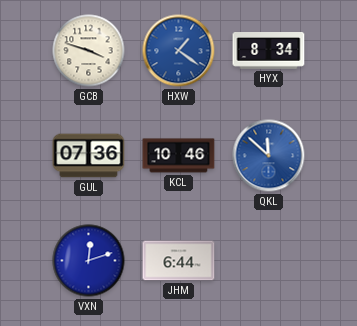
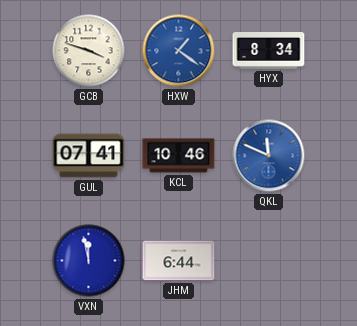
GUL: 07:36 -> 07:41
QKL: 11:52 -> 11:49
VXN: 12:12 -> 11:58
